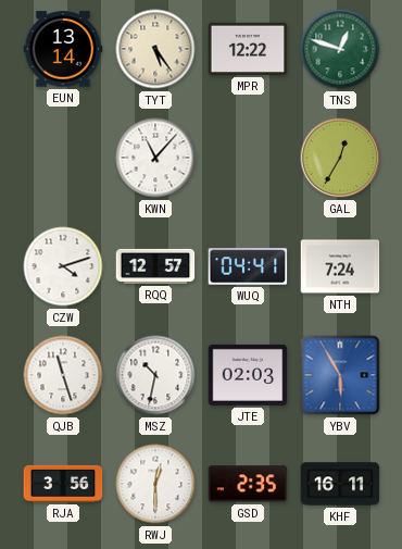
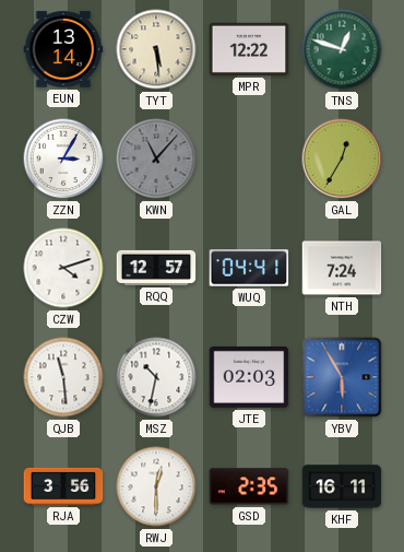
TYT: 5:24 -> 5:29
ZZN: none -> 3:05
KWN dial: white -> grey
QJB: 11:27 -> 11:29
